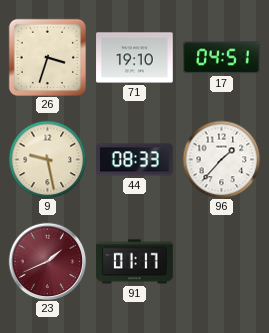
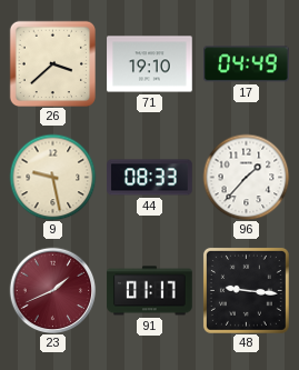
26: 3:33 -> 3:38
17: 04:51 -> 04:49
48: none -> 9:16
